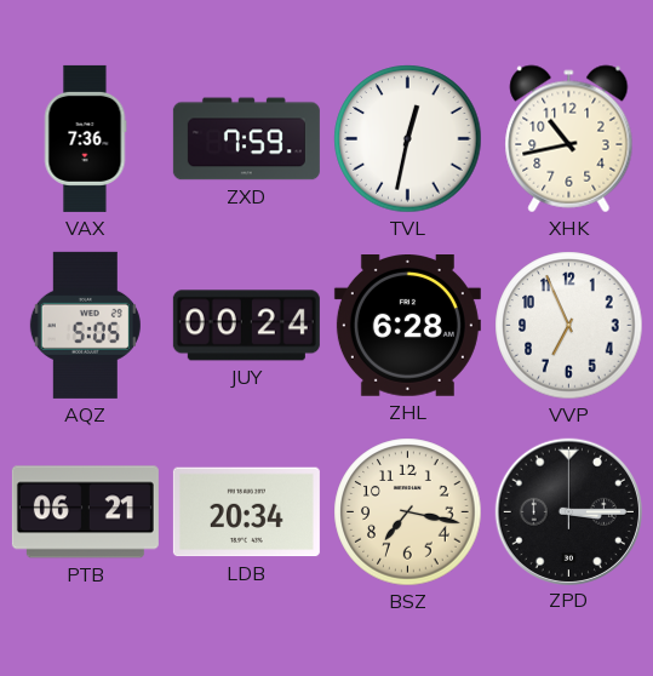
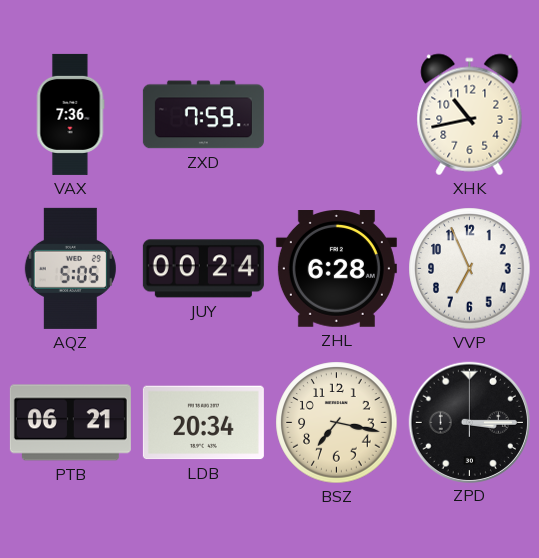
TVL: 12:32 -> none
